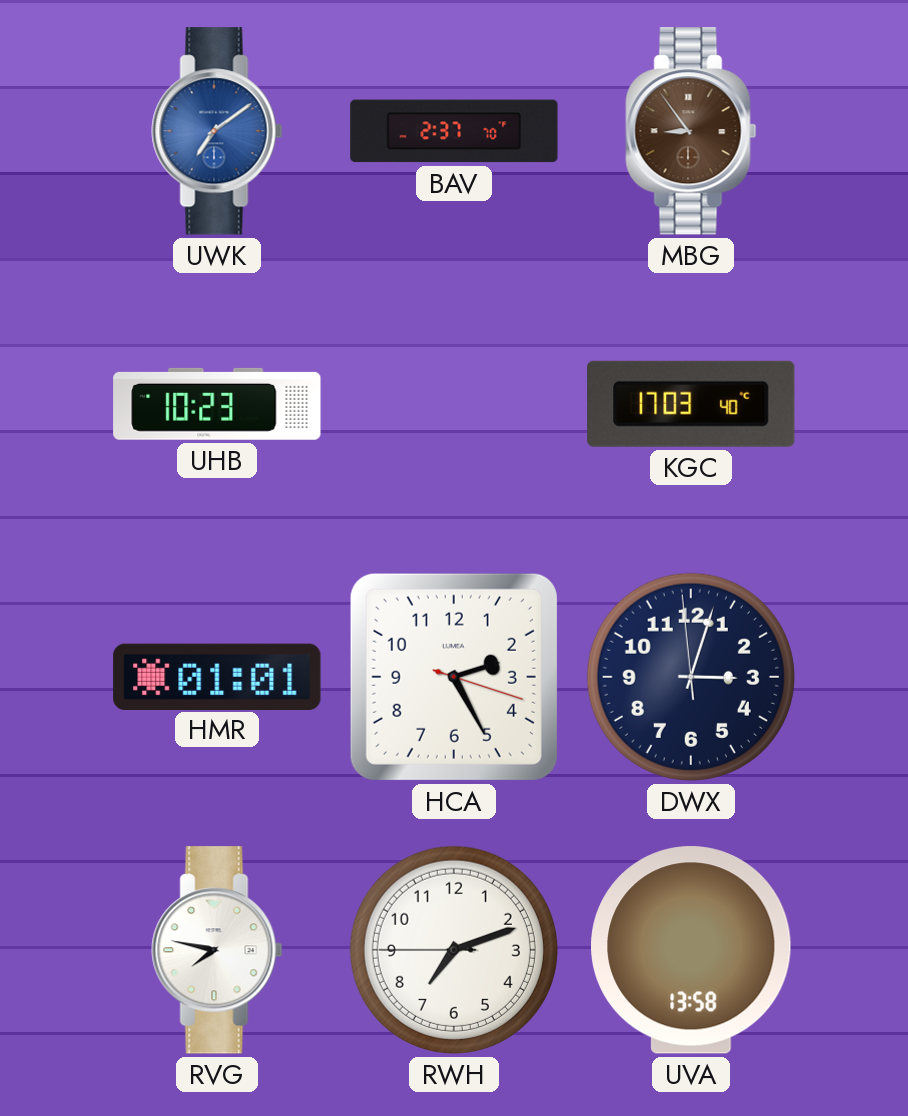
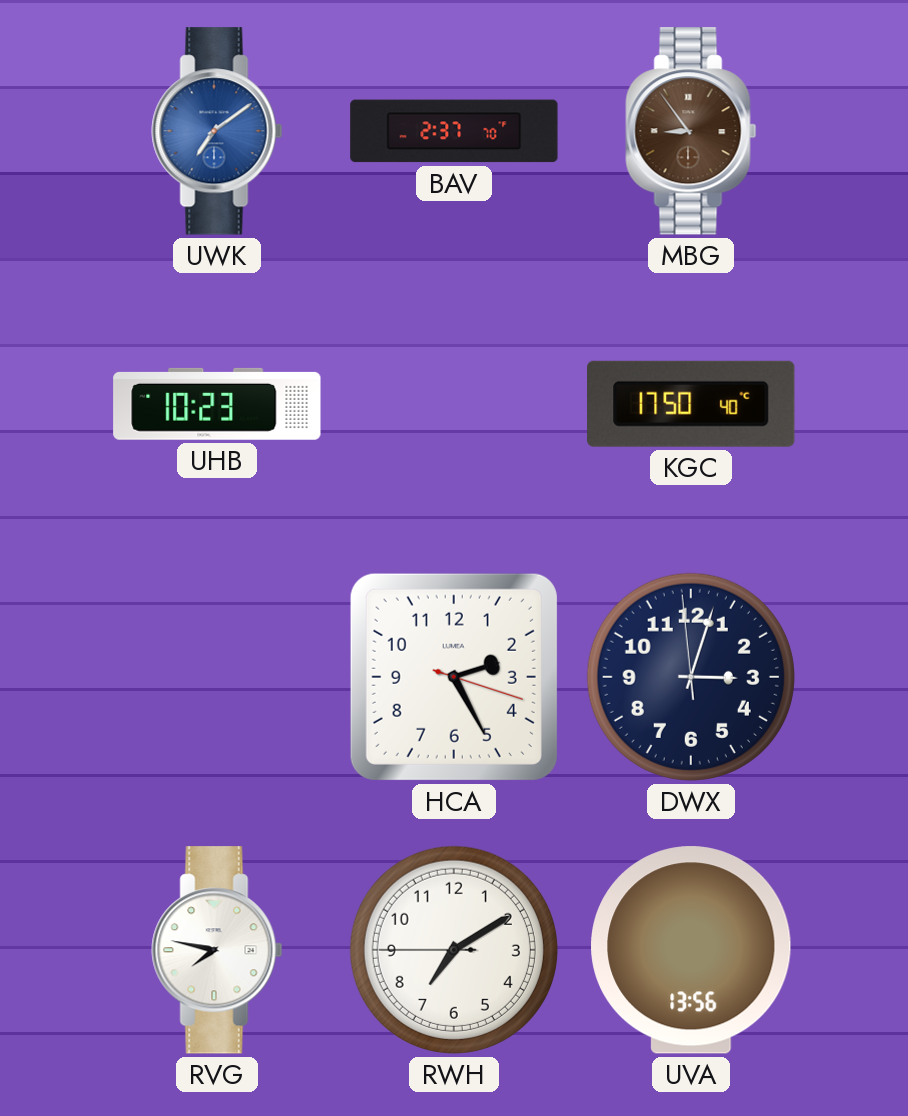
KGC: 17:03 -> 17:50
HMR: 01:01 -> none
RWH: 7:11 -> 7:09
UVA: 13:58 -> 13:56
